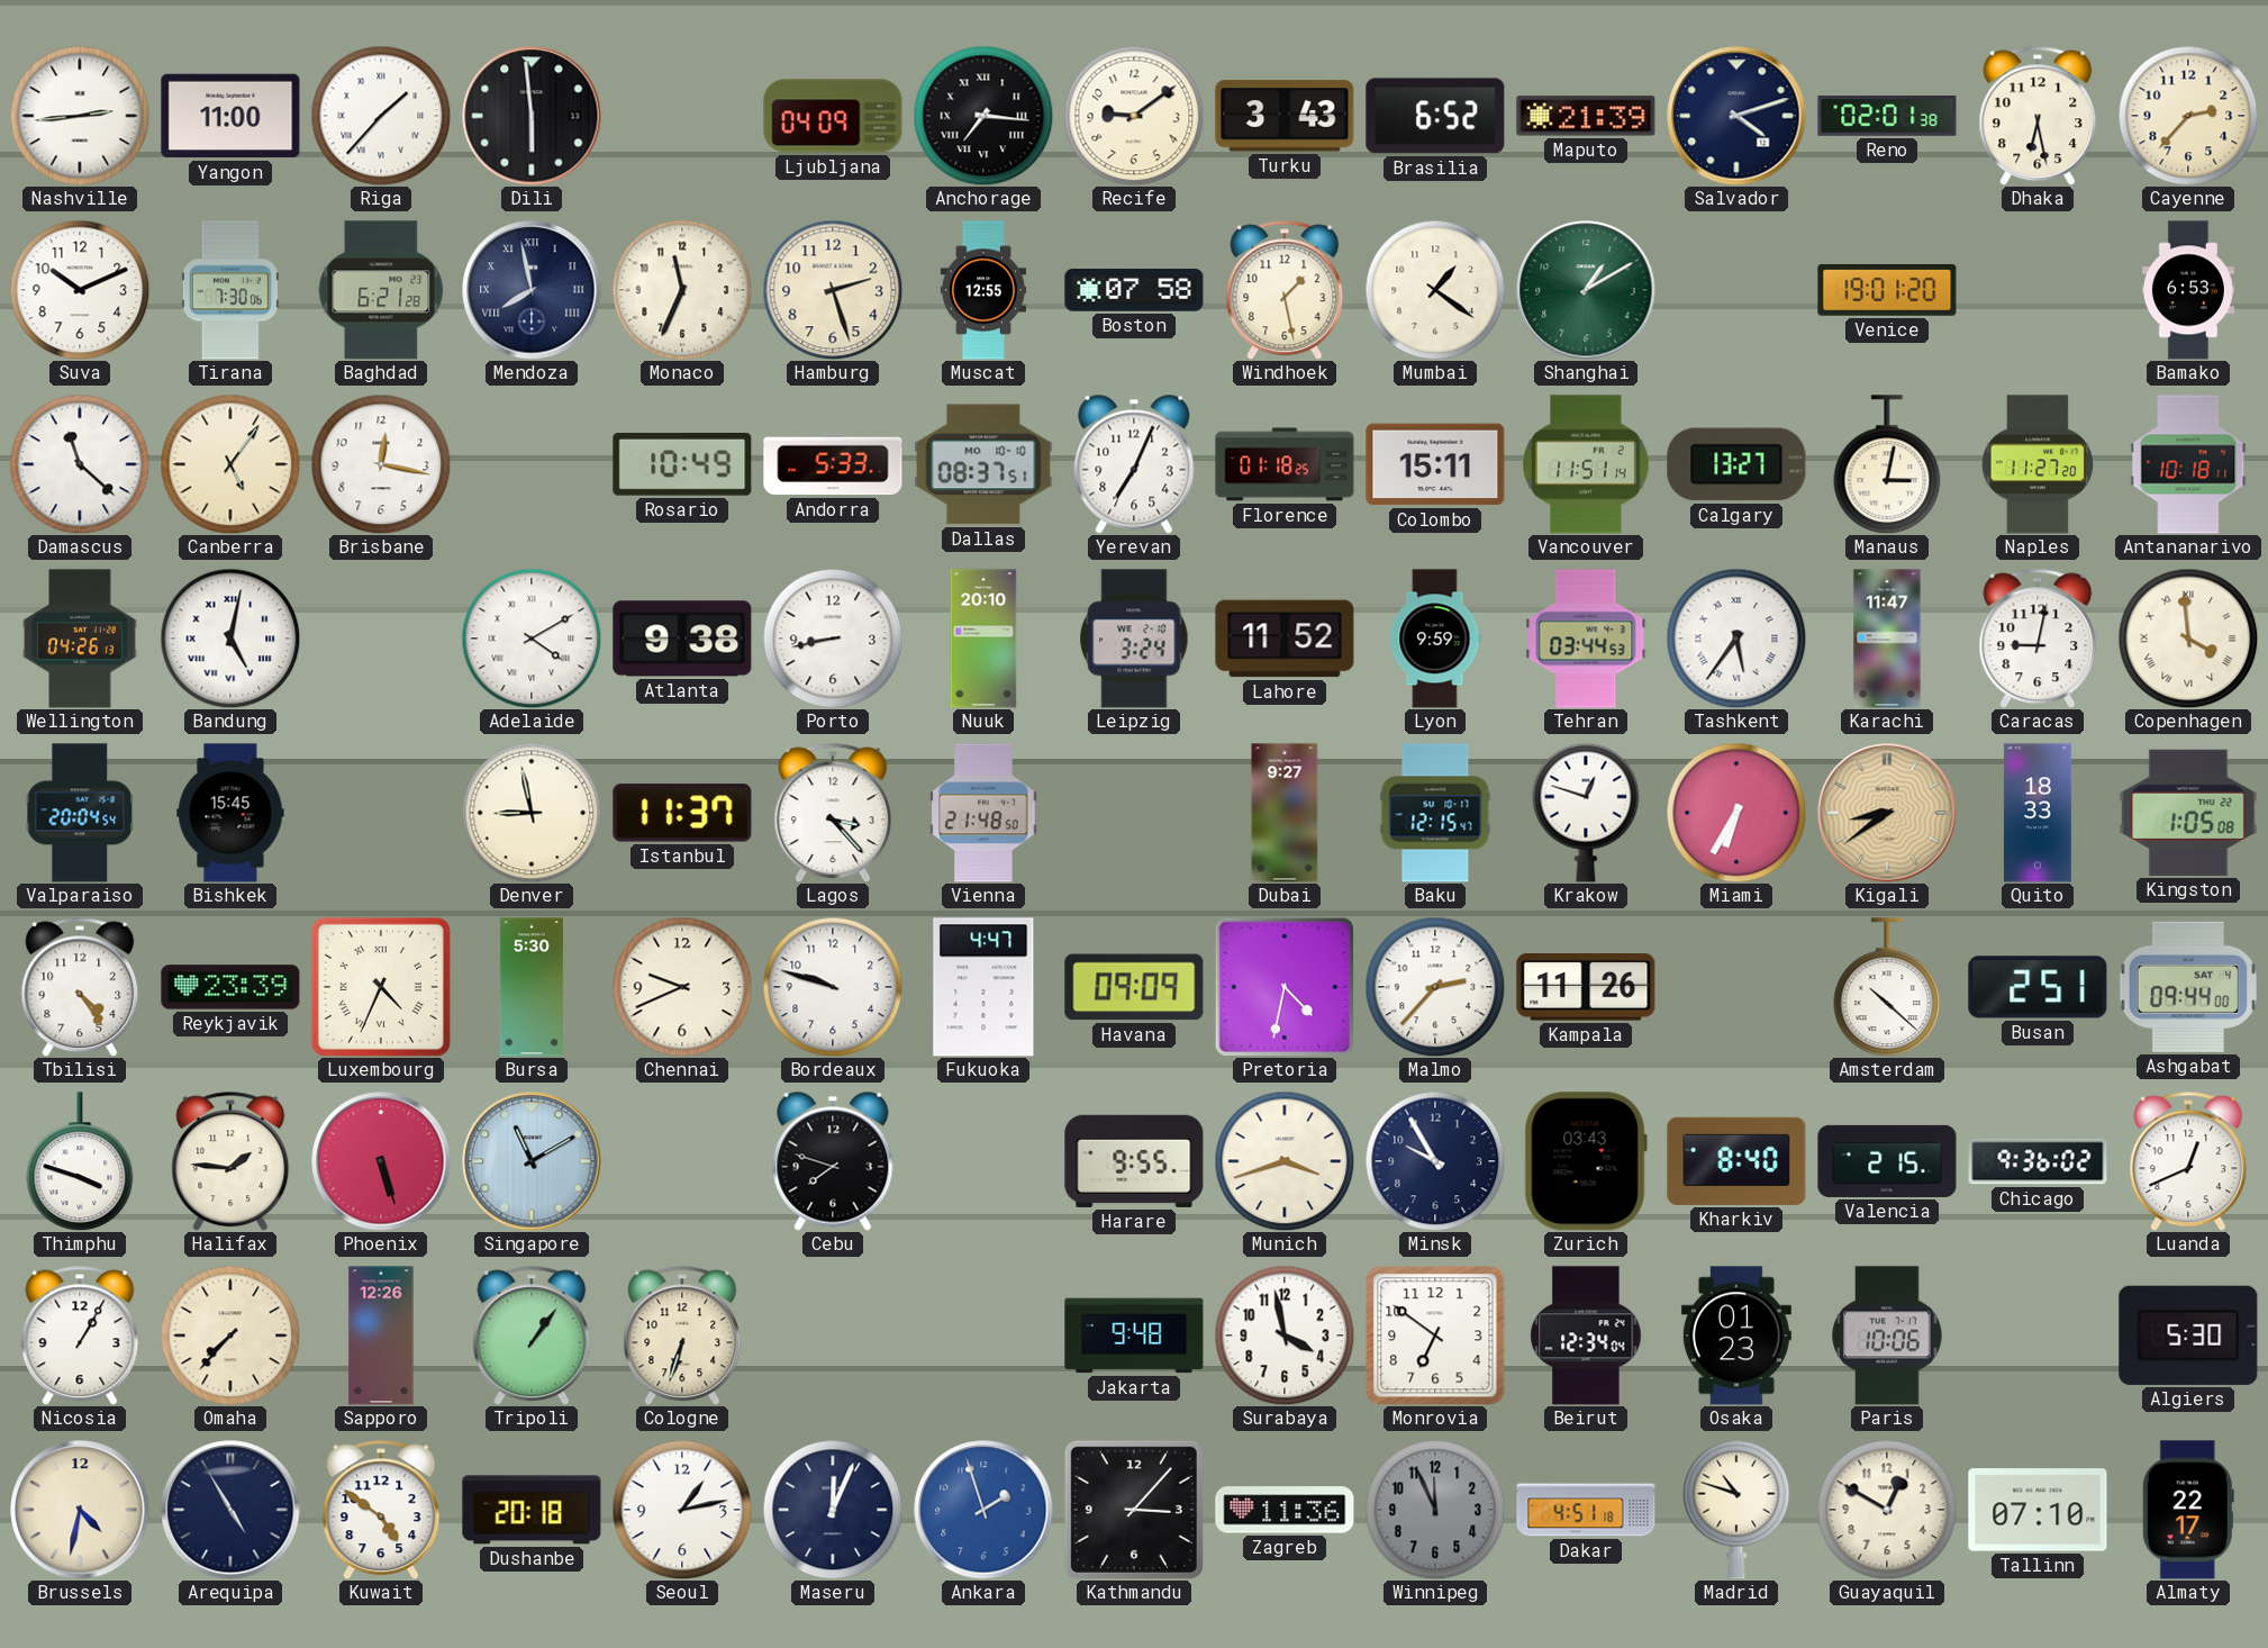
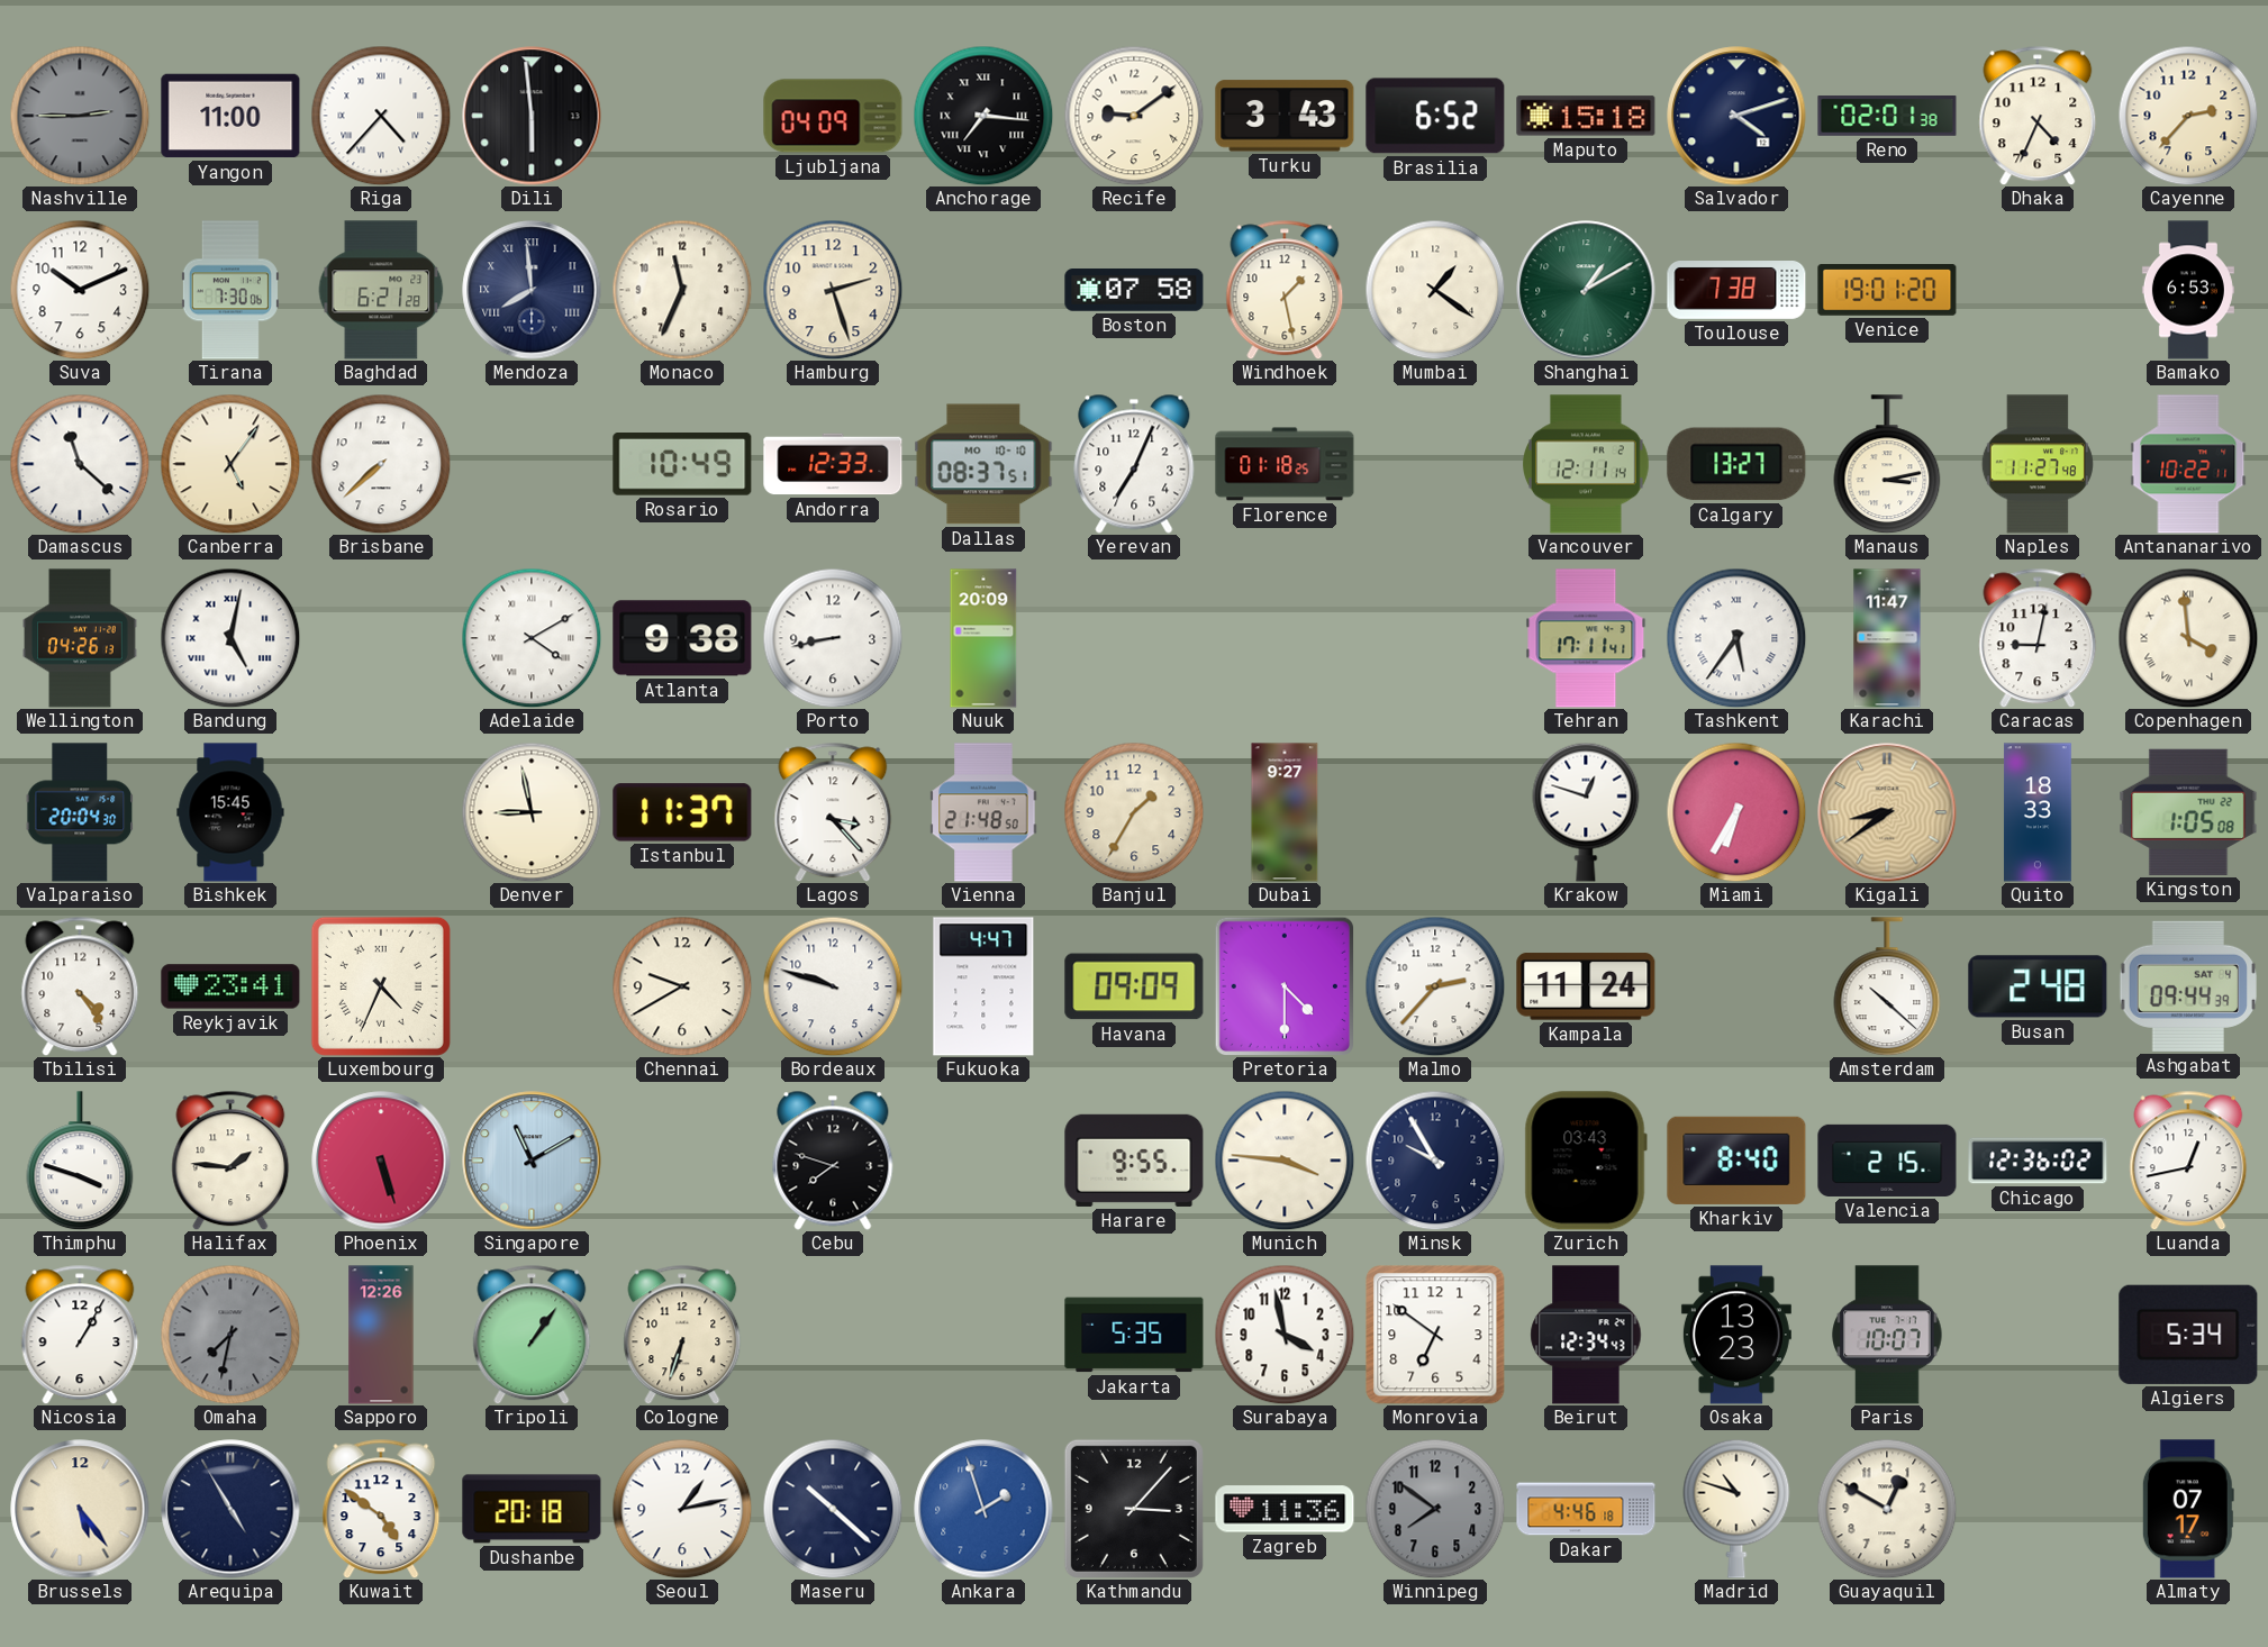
Nashville: 2:44 -> 2:45
Nashville dial: white -> grey
Riga: 1:37 -> 4:37
Maputo: 21:39 -> 15:18
Dhaka: 6:28 -> 4:34
Mendoza: 7:58 -> 7:59
Muscat: 12:55 -> none
Toulouse: none -> 7:38
Brisbane: 12:17 -> 7:38
Andorra: 5:33 -> 12:33
Colombo: 15:11 -> none
Vancouver: 11:51 -> 12:11
Manaus: 3:02 -> 3:13
Naples: 11:27:20 -> 11:27:48
Antananarivo: 10:18 -> 10:22
Nuuk: 20:10 -> 20:09
Leipzig: 3:24 -> none
Lahore: 11:52 -> none
Lyon: 9:59 -> none
Tehran: 03:44 -> 17:11
Valparaiso: 20:04:54 -> 20:04:30
Banjul: none -> 1:35
Baku: 12:15 -> none
Reykjavik: 23:39 -> 23:41
Bursa: 5:30 -> none
Chennai: 9:41 -> 9:40
Pretoria: 4:32 -> 4:30
Kampala: 11:26 -> 11:24
Busan: 2:51 -> 2:48
Ashgabat: 09:44:00 -> 09:44:39
Munich: 3:42 -> 3:46
Chicago: 9:36 -> 12:36
Luanda: 12:41 -> 12:43
Omaha: 7:37 -> 7:32
Omaha dial: cream -> grey
Jakarta: 9:48 -> 5:35
Beirut: 12:34:04 -> 12:34:43
Osaka: 01:23 -> 13:23
Paris: 10:06 -> 10:07
Algiers: 5:30 -> 5:34
Brussels: 4:32 -> 5:24
Maseru: 12:04 -> 10:22
Winnipeg: 11:56 -> 7:51
Dakar: 4:51 -> 4:46
Tallinn: 07:10 -> none
Almaty: 22:17 -> 07:17
